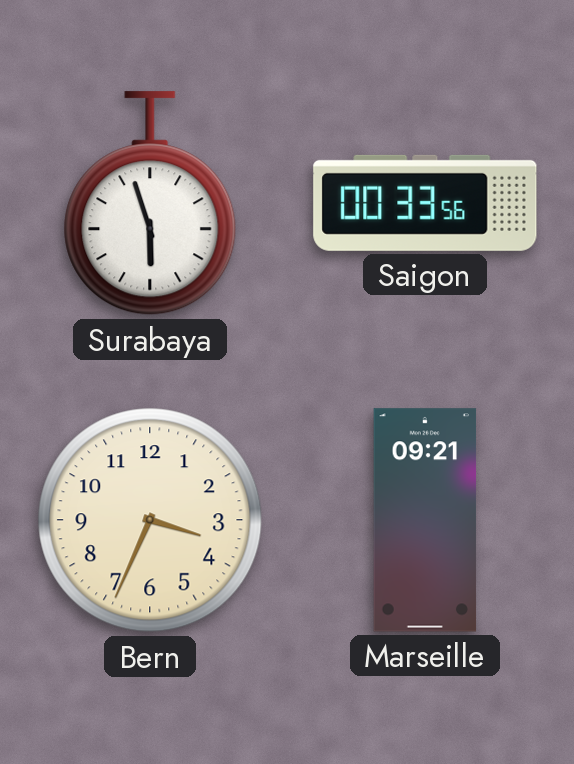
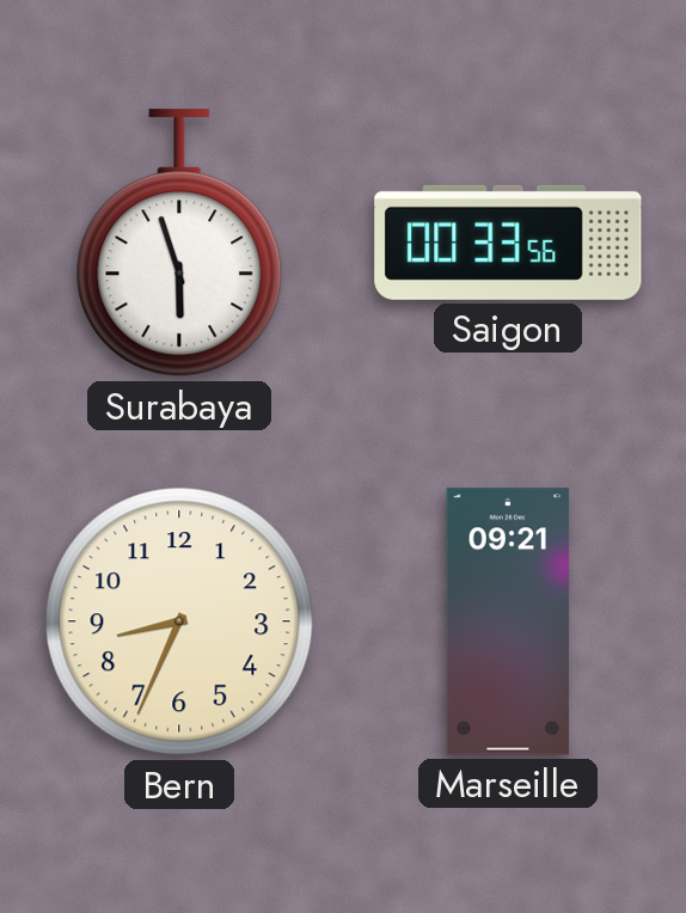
Bern: 3:34 -> 8:34
